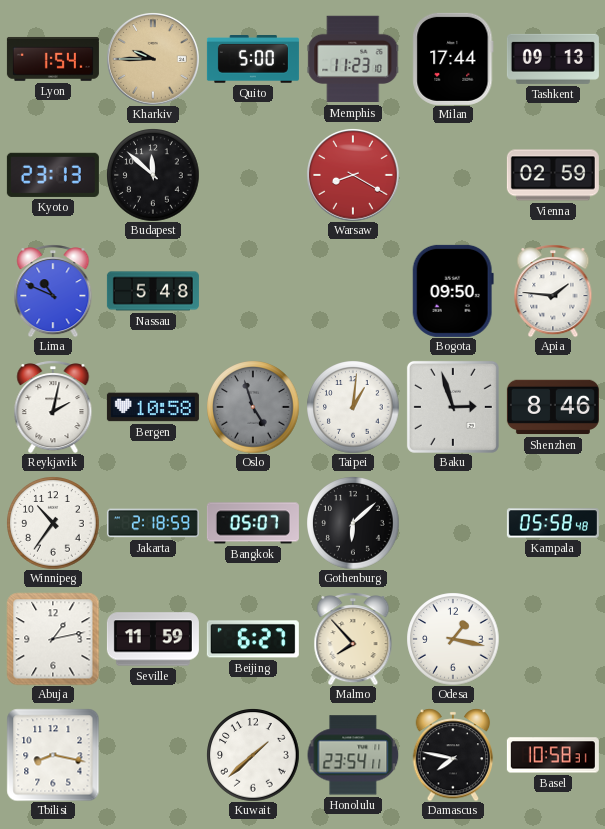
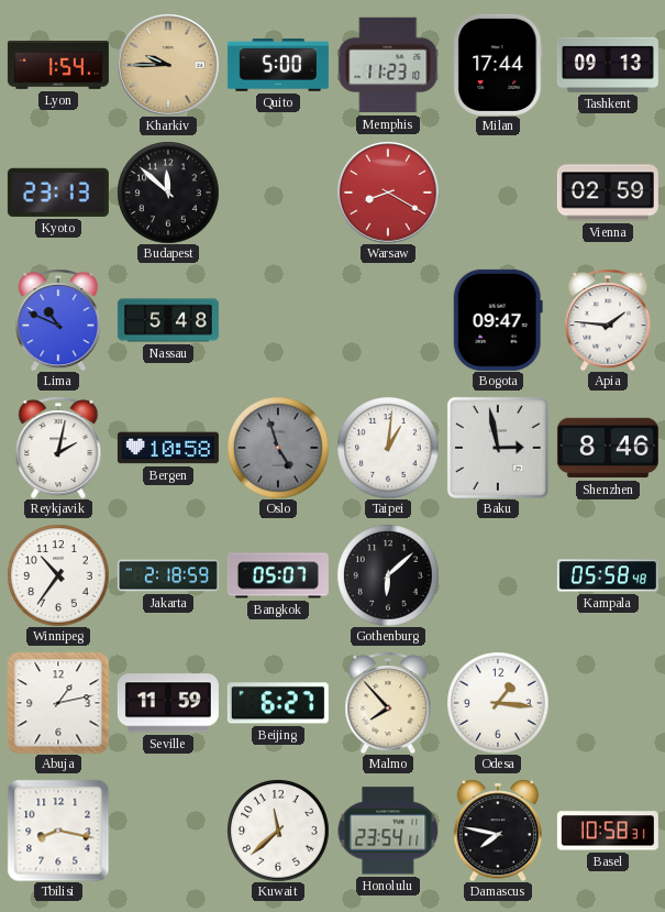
Bogota: 09:50 -> 09:47
Baku: 2:57 -> 2:58
Odesa: 1:17 -> 1:16
Kuwait: 1:38 -> 11:38
